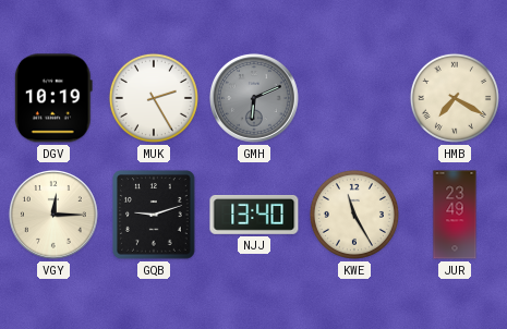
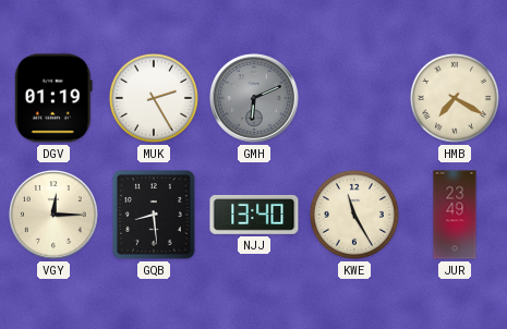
DGV: 10:19 -> 01:19
GQB: 9:12 -> 8:29
